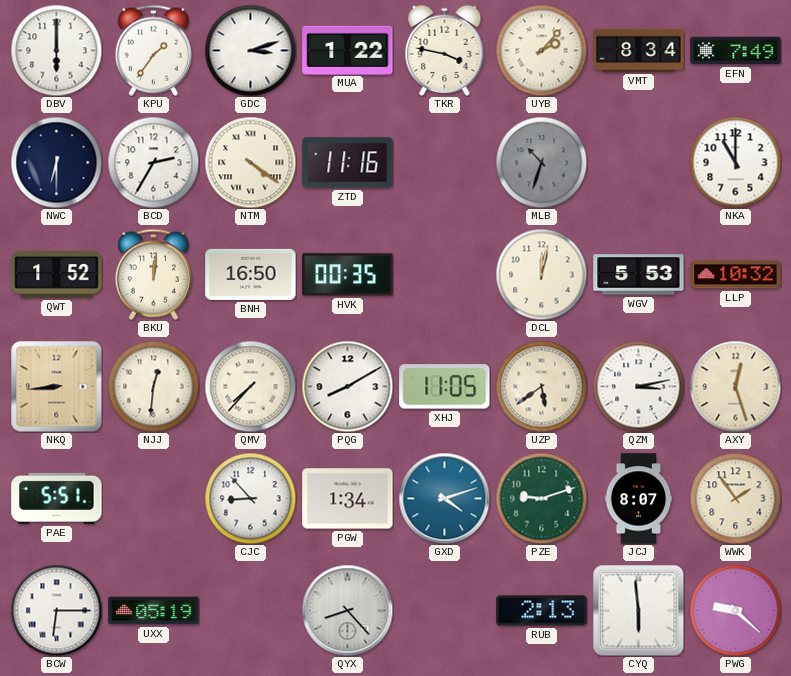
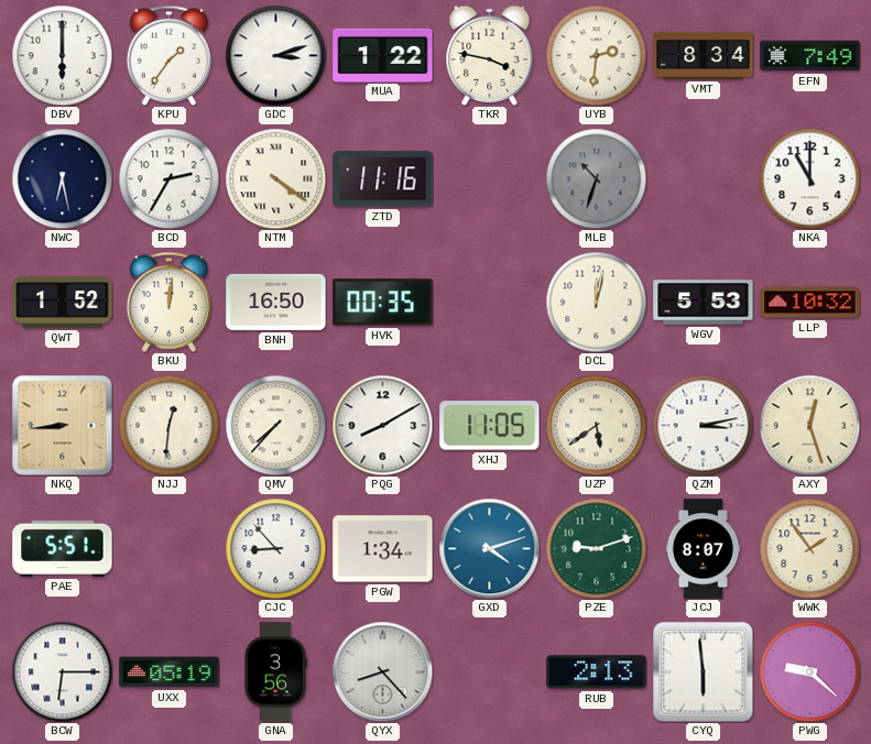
UYB: 2:07 -> 2:31
NWC: 6:30 -> 6:28
GNA: none -> 3:56
